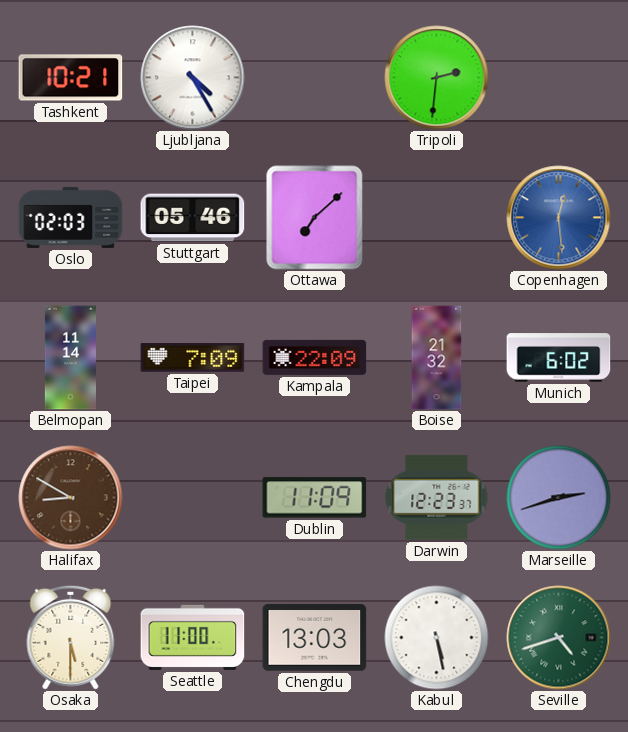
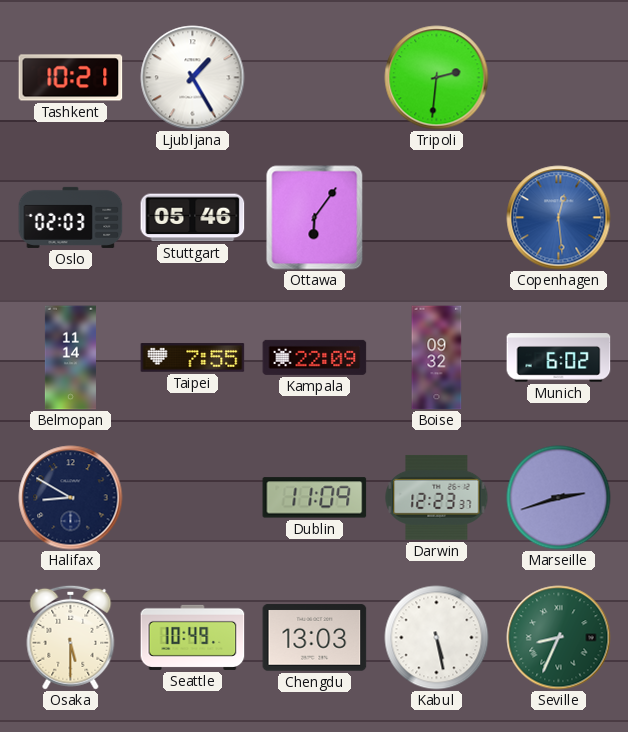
Ljubljana: 4:25 -> 1:25
Ottawa: 7:08 -> 6:06
Taipei: 7:09 -> 7:55
Boise: 21:32 -> 09:32
Halifax dial: brown -> navy
Seattle: 11:00 -> 10:49
Seville: 4:42 -> 8:34
